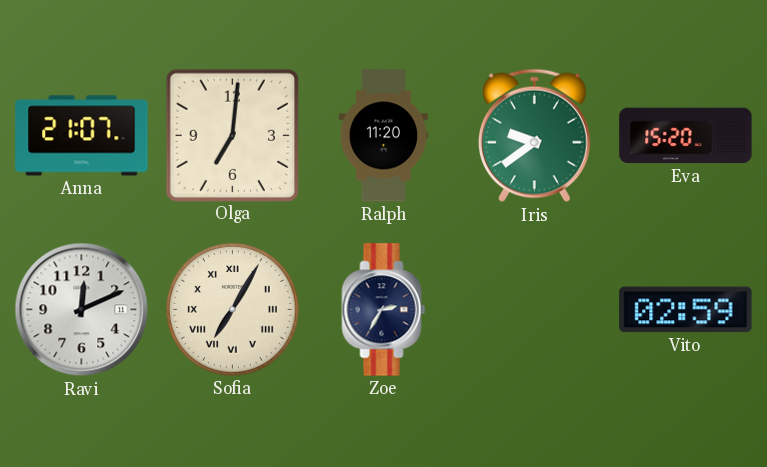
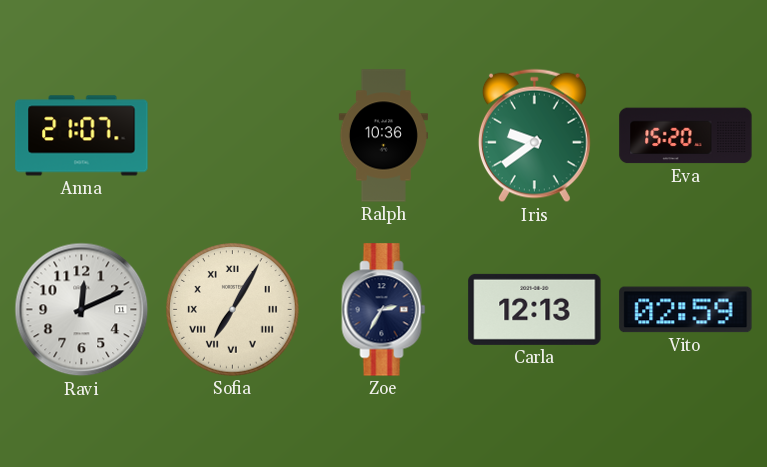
Olga: 7:01 -> none
Ralph: 11:20 -> 10:36
Carla: none -> 12:13
